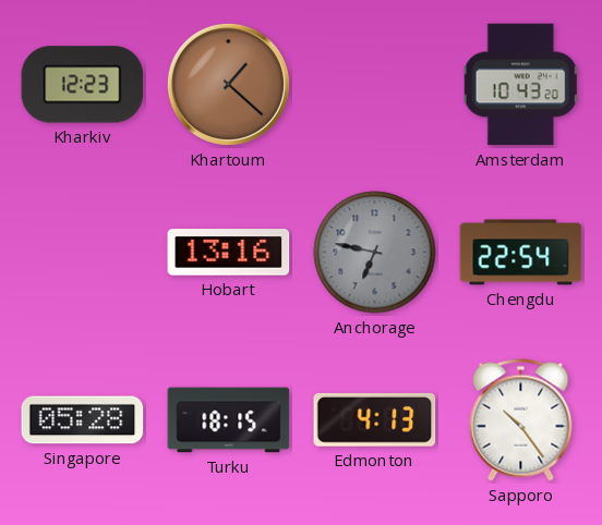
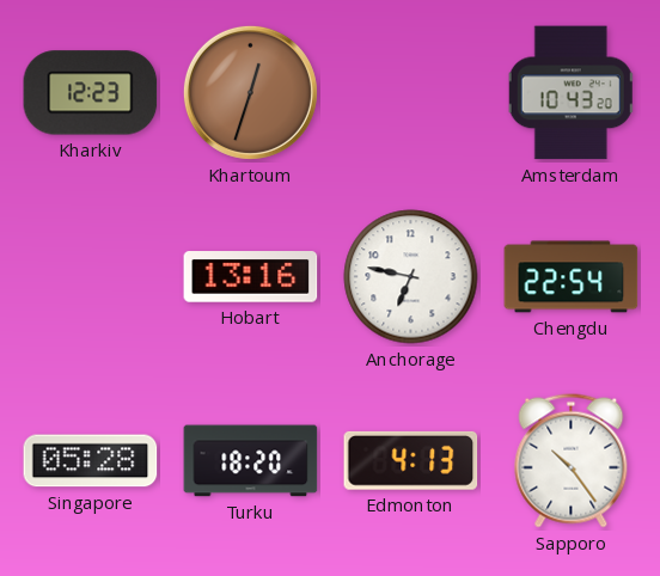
Khartoum: 1:22 -> 12:33
Anchorage dial: grey -> white
Turku: 18:15 -> 18:20
